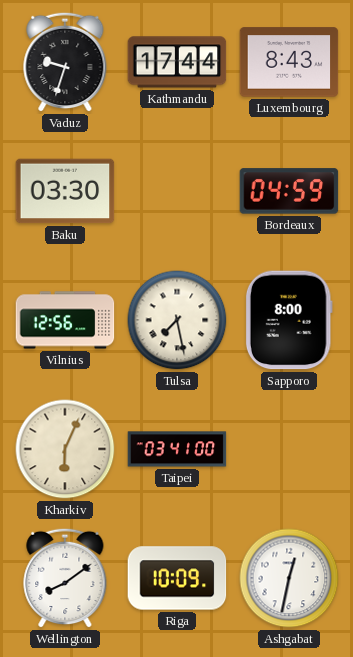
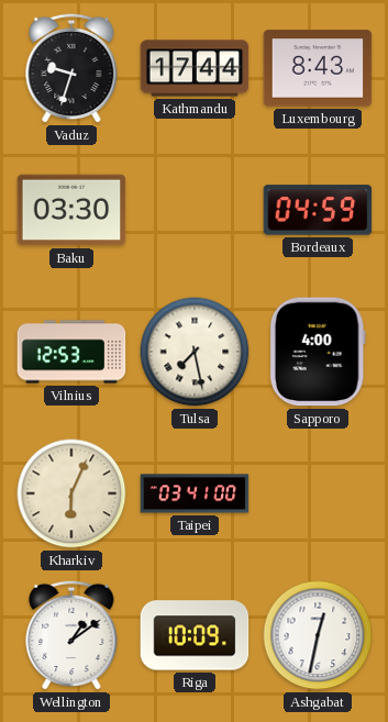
Vilnius: 12:56 -> 12:53
Sapporo: 8:00 -> 4:00
Wellington: 8:09 -> 1:09
